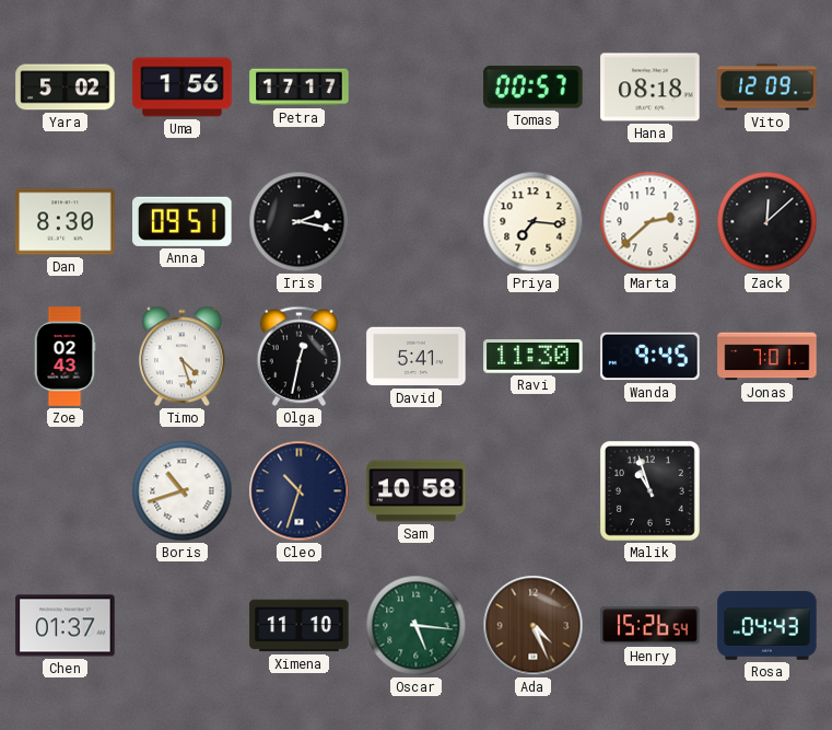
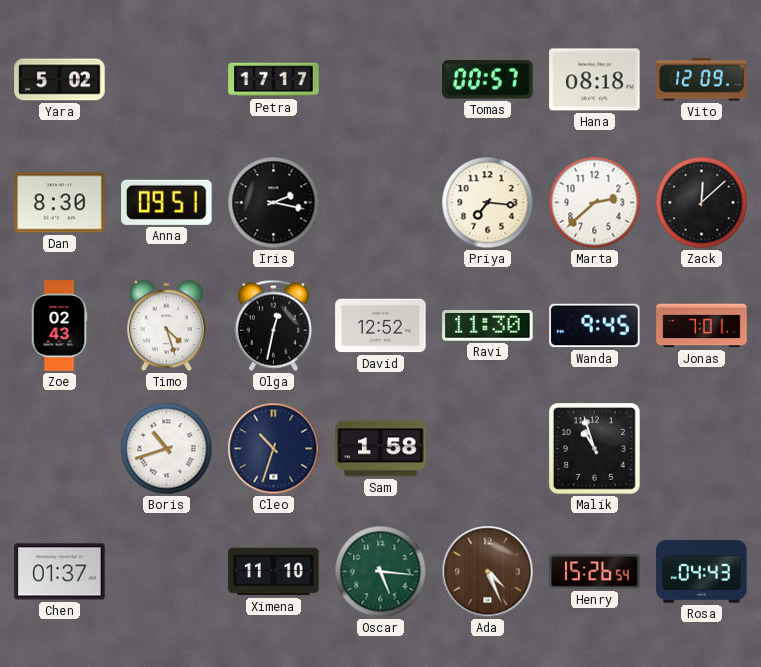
Uma: 1:56 -> none
David: 5:41 -> 12:52
Sam: 10:58 -> 1:58
